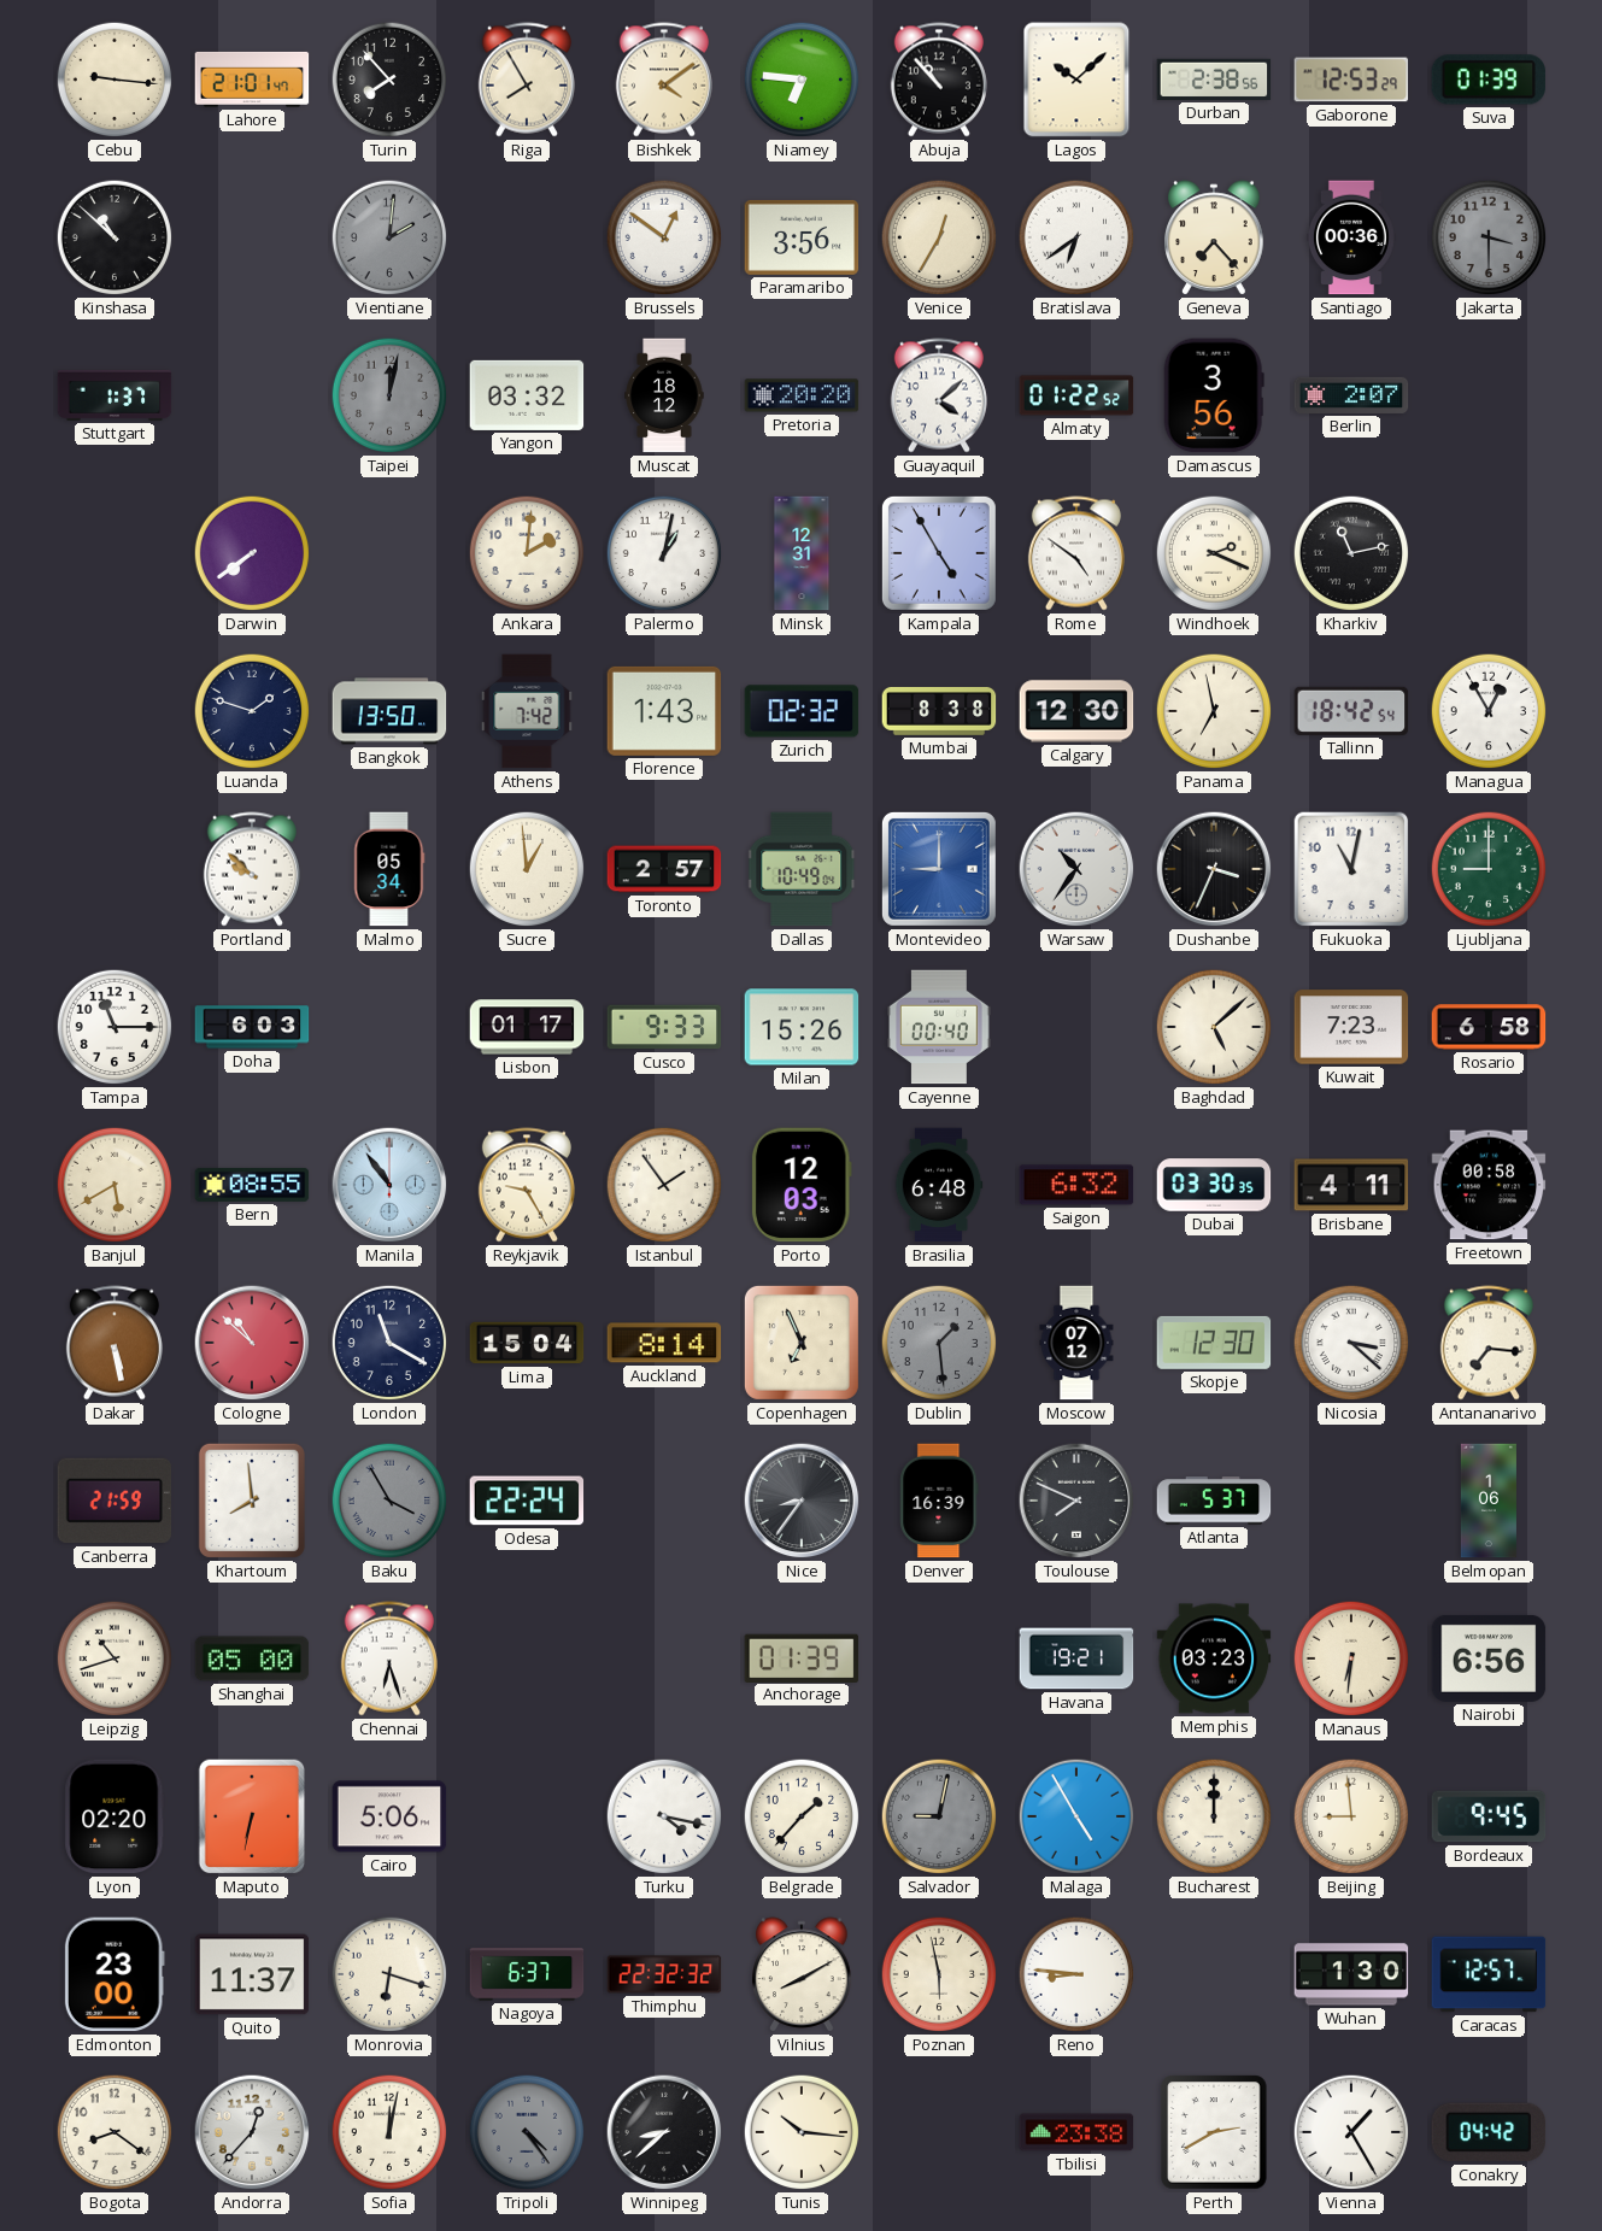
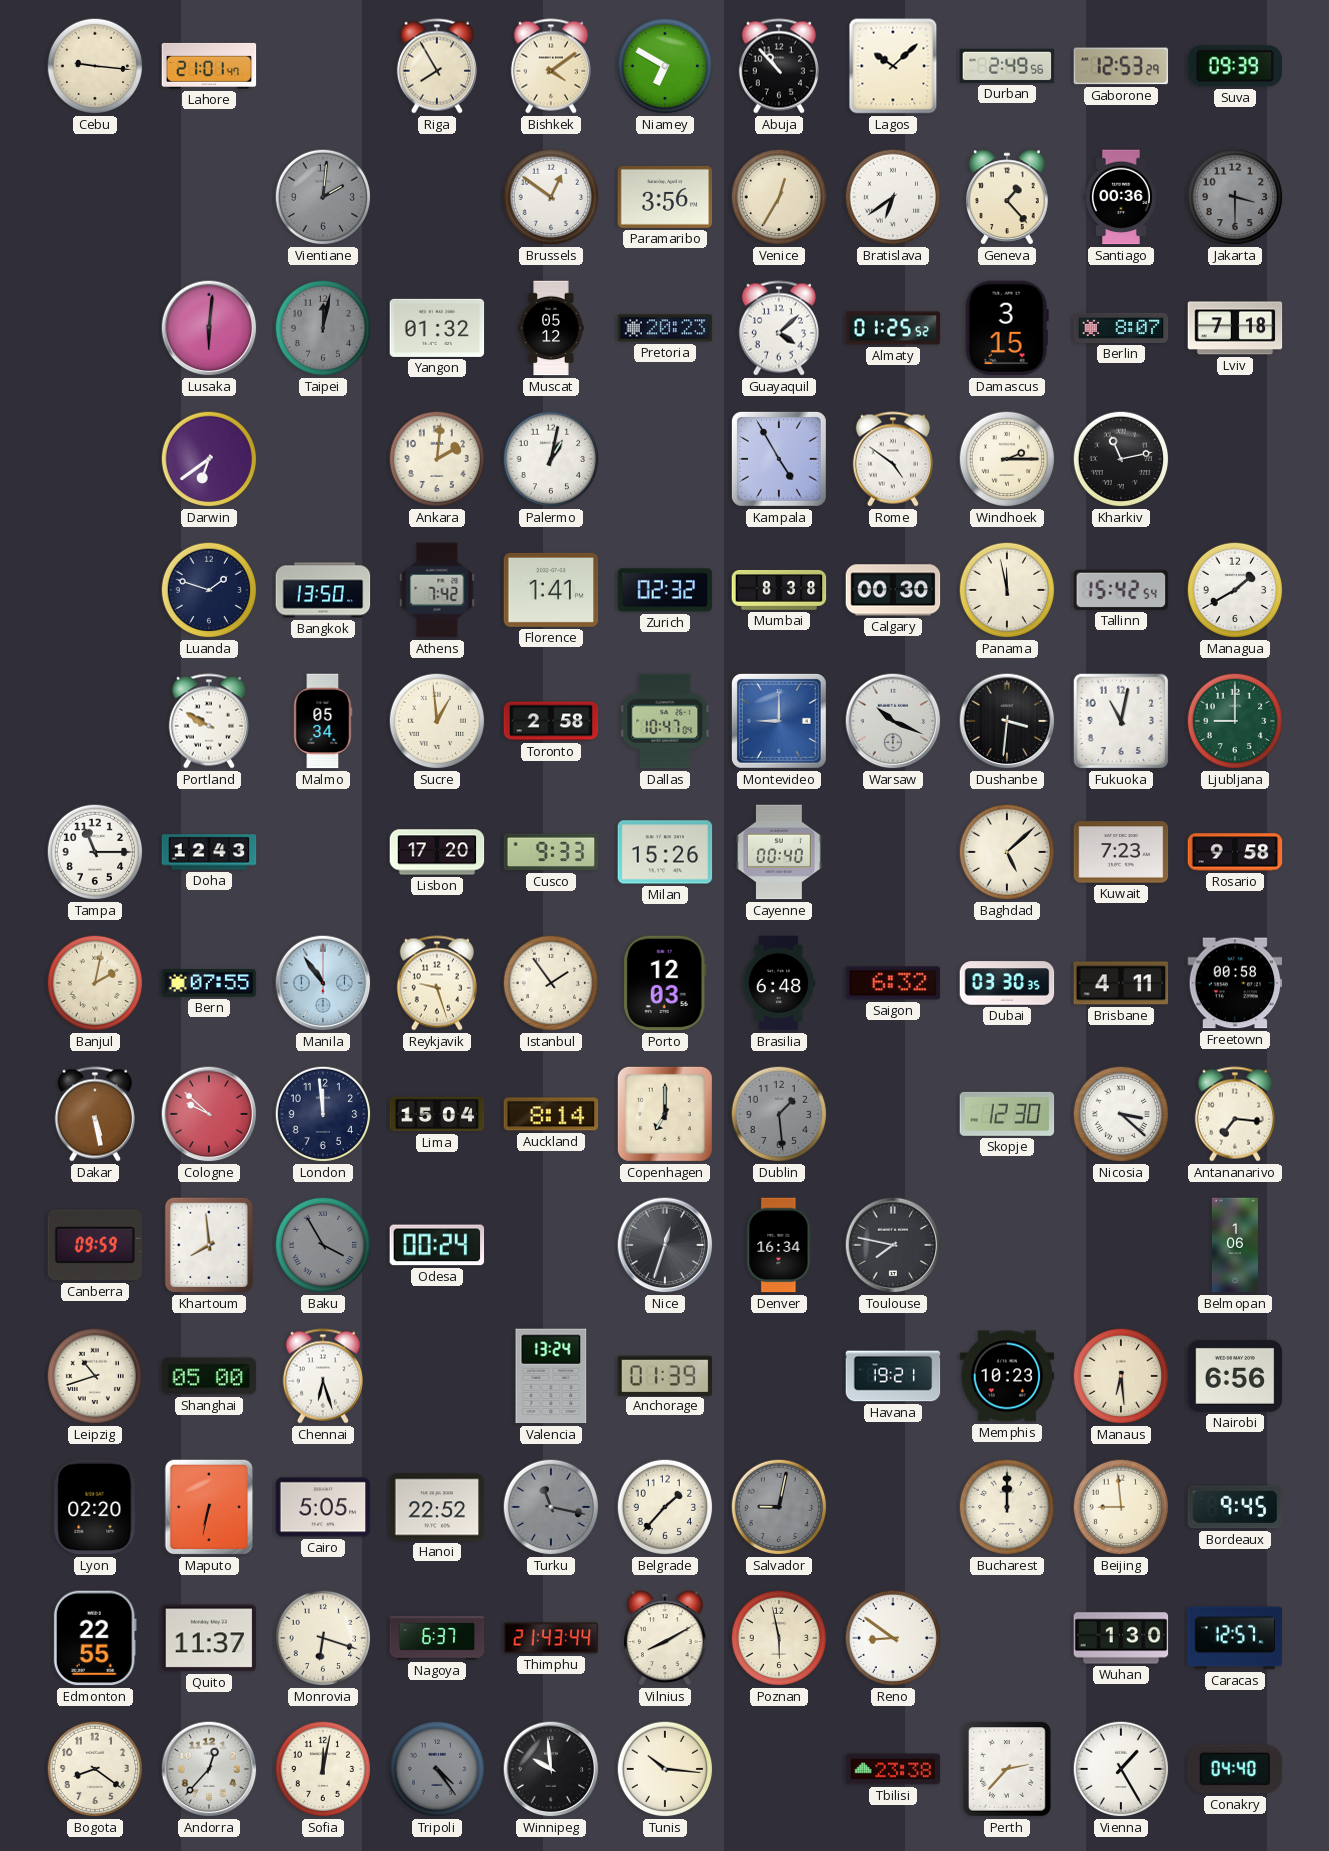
Turin: 7:53 -> none
Niamey: 6:46 -> 6:50
Durban: 2:38 -> 2:49
Suva: 01:39 -> 09:39
Kinshasa: 10:52 -> none
Geneva: 7:23 -> 1:23
Stuttgart: 1:37 -> none
Lusaka: none -> 6:01
Yangon: 03:32 -> 01:32
Muscat: 18:12 -> 05:12
Pretoria: 20:20 -> 20:23
Almaty: 01:22 -> 01:25
Damascus: 3:56 -> 3:15
Berlin: 2:07 -> 8:07
Lviv: none -> 7:18
Darwin: 7:39 -> 6:39
Minsk: 12:31 -> none
Windhoek: 2:19 -> 2:15
Florence: 1:43 -> 1:41
Calgary: 12:30 -> 00:30
Panama: 6:58 -> 11:58
Tallinn: 18:42 -> 15:42
Managua: 12:55 -> 1:40
Portland: 9:52 -> 9:50
Toronto: 2:57 -> 2:58
Dallas: 10:49 -> 10:47
Warsaw: 10:36 -> 10:19
Dushanbe: 3:34 -> 3:31
Doha: 6:03 -> 12:43
Lisbon: 01:17 -> 17:20
Rosario: 6:58 -> 9:58
Banjul: 5:40 -> 2:02
Bern: 08:55 -> 07:55
Reykjavik: 9:25 -> 9:27
Cologne: 10:52 -> 9:52
London: 11:20 -> 11:59
Copenhagen: 6:56 -> 7:00
Moscow: 07:12 -> none
Canberra: 21:59 -> 09:59
Odesa: 22:24 -> 00:24
Nice: 8:36 -> 12:33
Denver: 16:39 -> 16:34
Toulouse: 7:49 -> 7:47
Atlanta: 5:37 -> none
Valencia: none -> 13:24
Memphis: 03:23 -> 10:23
Manaus: 6:31 -> 6:29
Cairo: 5:06 -> 5:05
Hanoi: none -> 22:52
Turku: 4:17 -> 11:17
Turku dial: white -> grey
Malaga: 4:55 -> none
Edmonton: 23:00 -> 22:55
Thimphu: 22:32 -> 21:43
Reno: 8:46 -> 8:51
Winnipeg: 8:38 -> 9:59
Perth: 2:40 -> 2:37
Conakry: 04:42 -> 04:40
